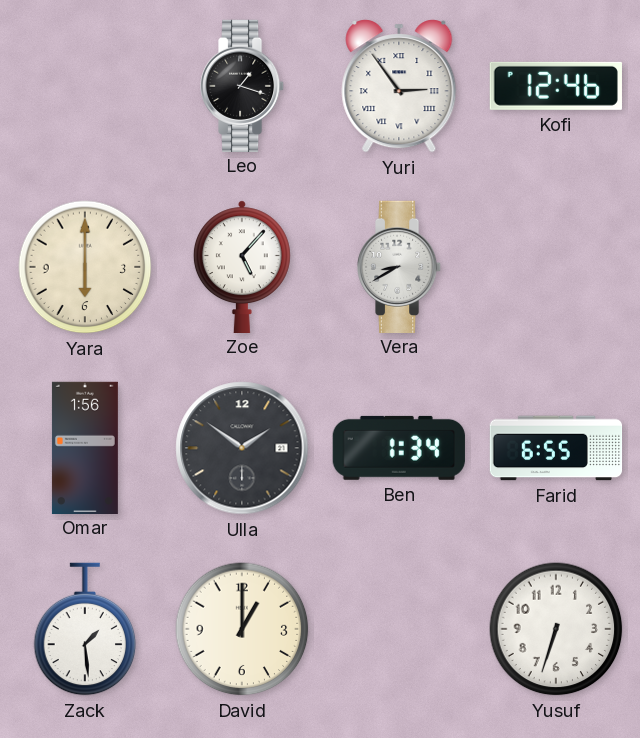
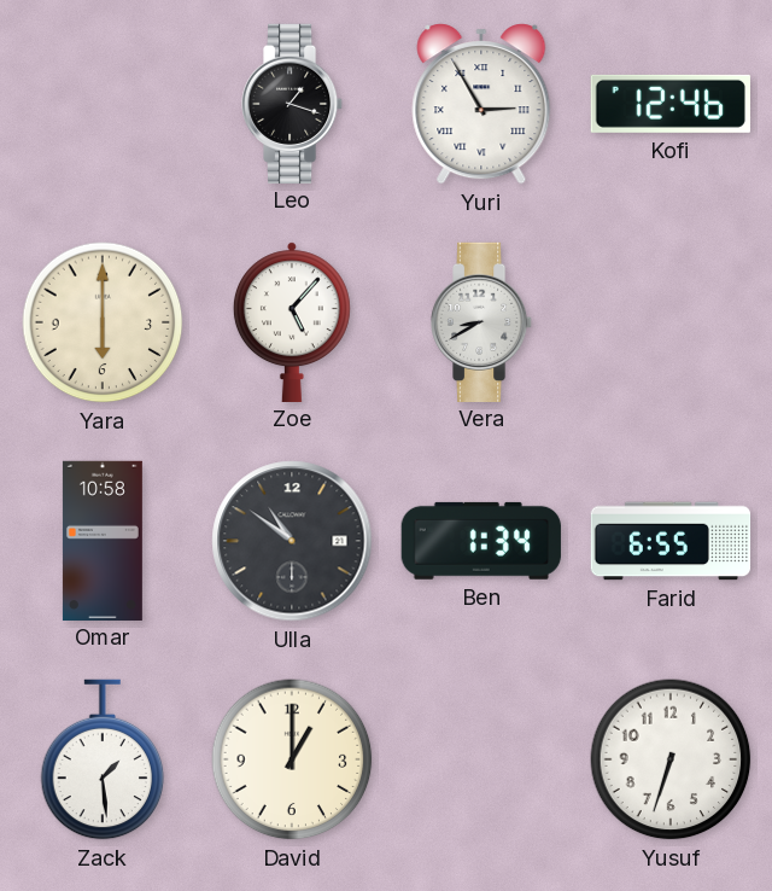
Yuri: 2:54 -> 2:55
Omar: 1:56 -> 10:58
Ulla: 1:51 -> 10:51
